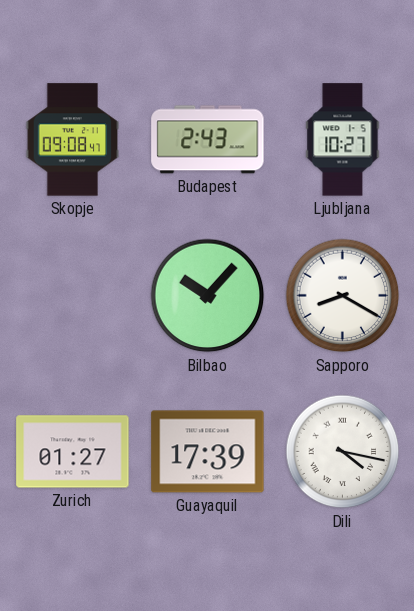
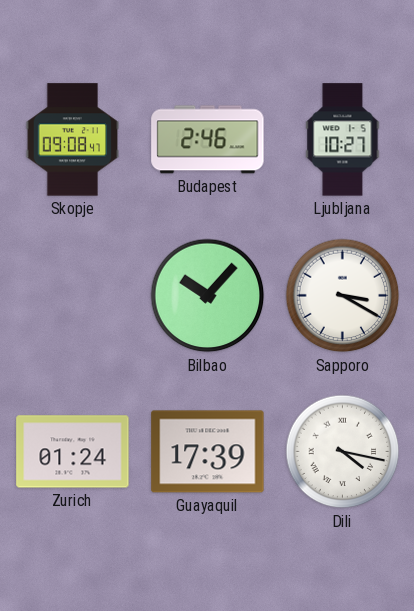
Budapest: 2:43 -> 2:46
Sapporo: 8:20 -> 3:20
Zurich: 01:27 -> 01:24
